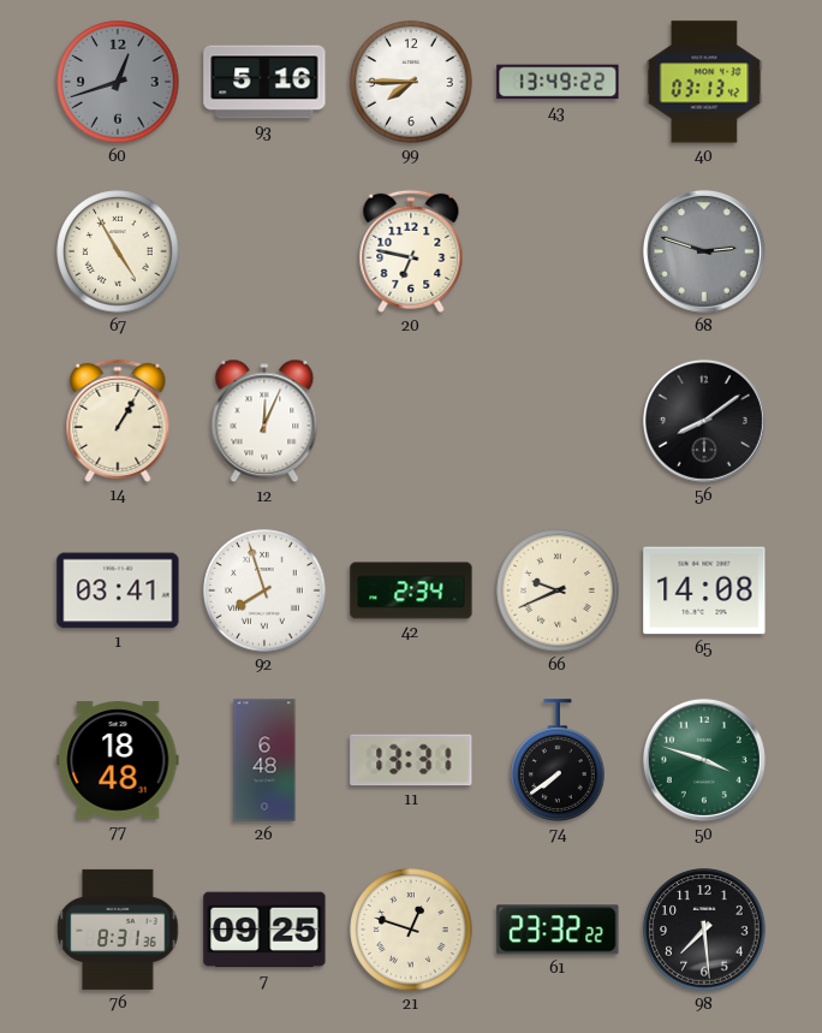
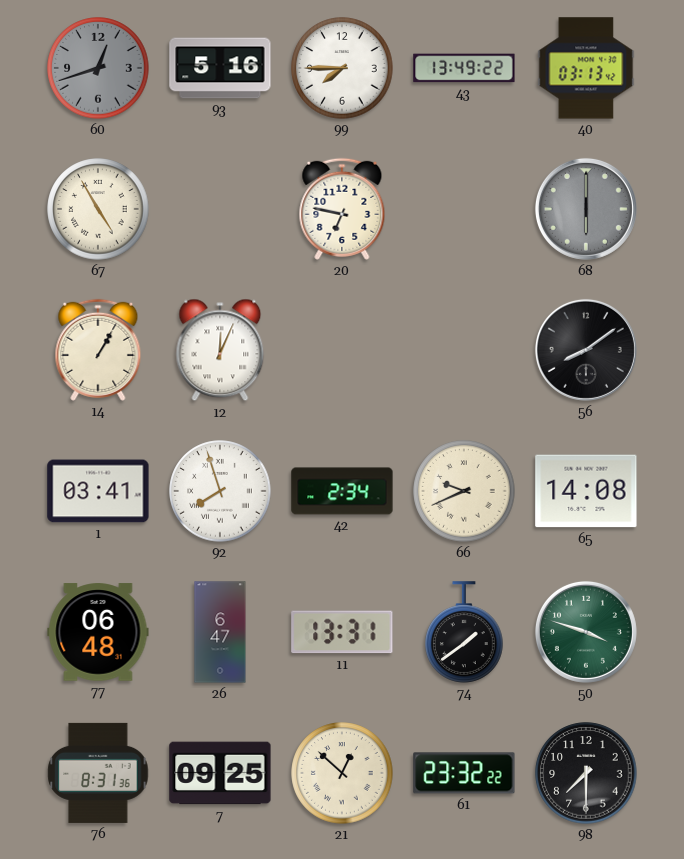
68: 2:48 -> 6:00
77: 18:48 -> 06:48
26: 6:48 -> 6:47
74: 7:39 -> 1:39
21: 12:48 -> 12:52
98: 7:29 -> 7:30
